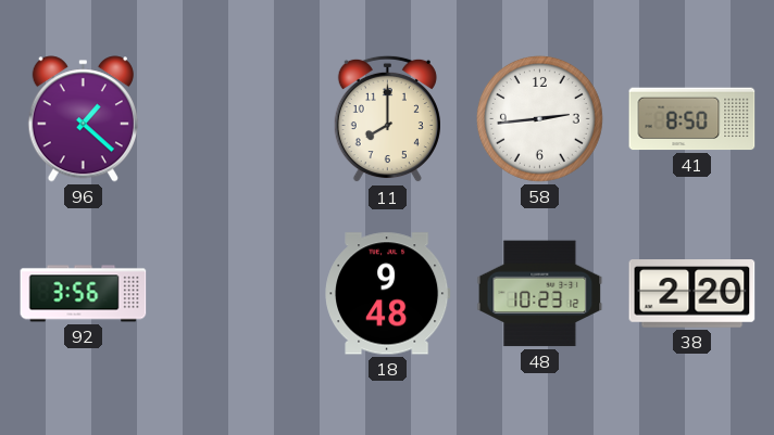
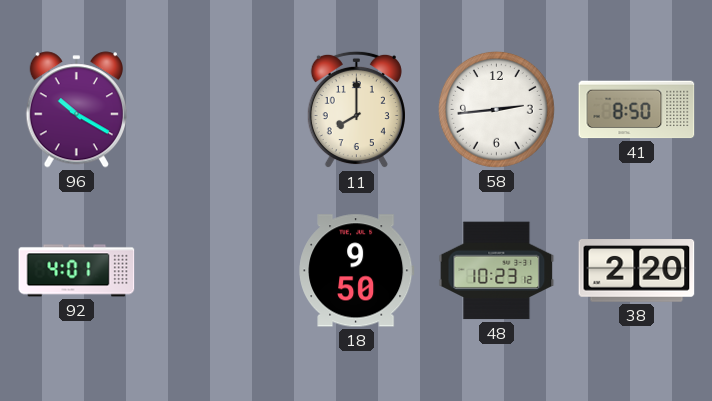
96: 1:22 -> 10:20
92: 3:56 -> 4:01
18: 9:48 -> 9:50
